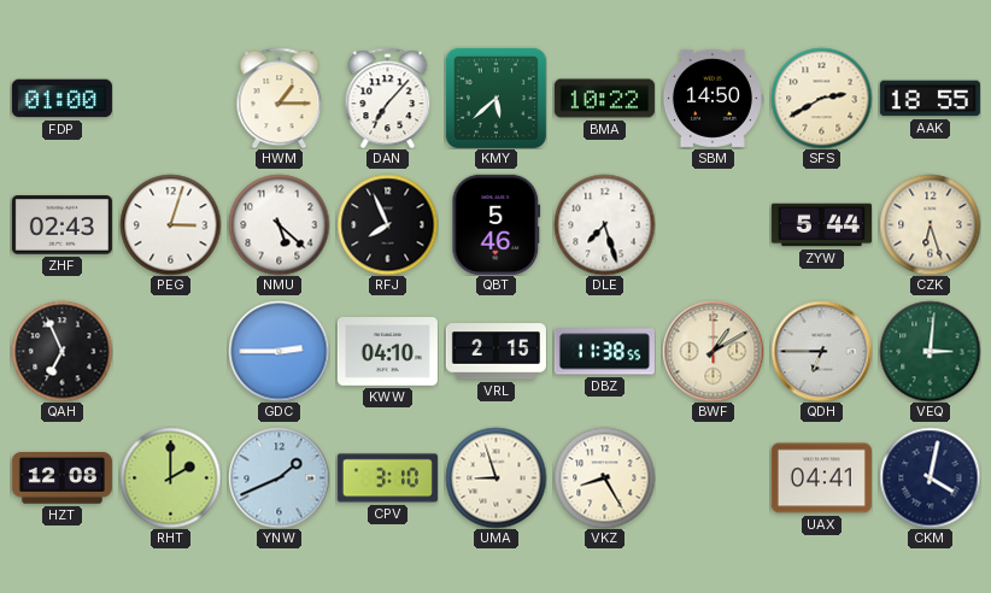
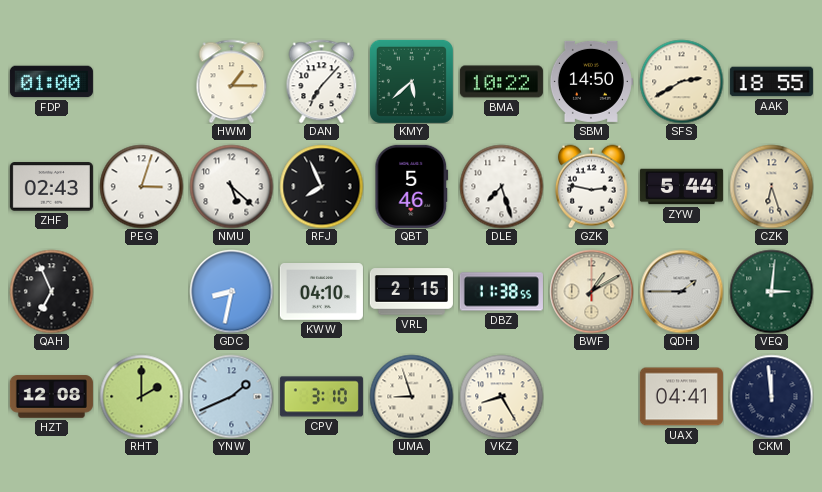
GZK: none -> 2:47
GDC: 2:45 -> 8:32
QDH: 6:45 -> 1:45
CKM: 4:02 -> 11:59
